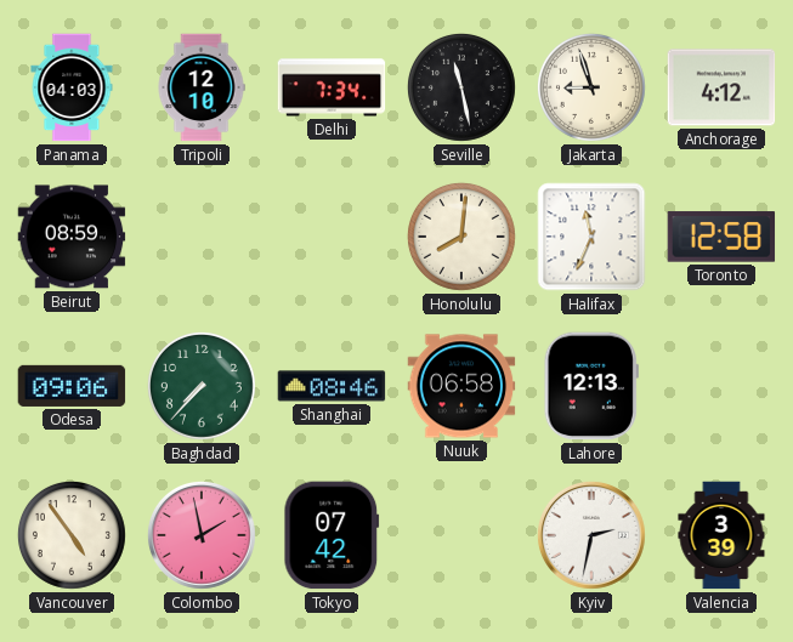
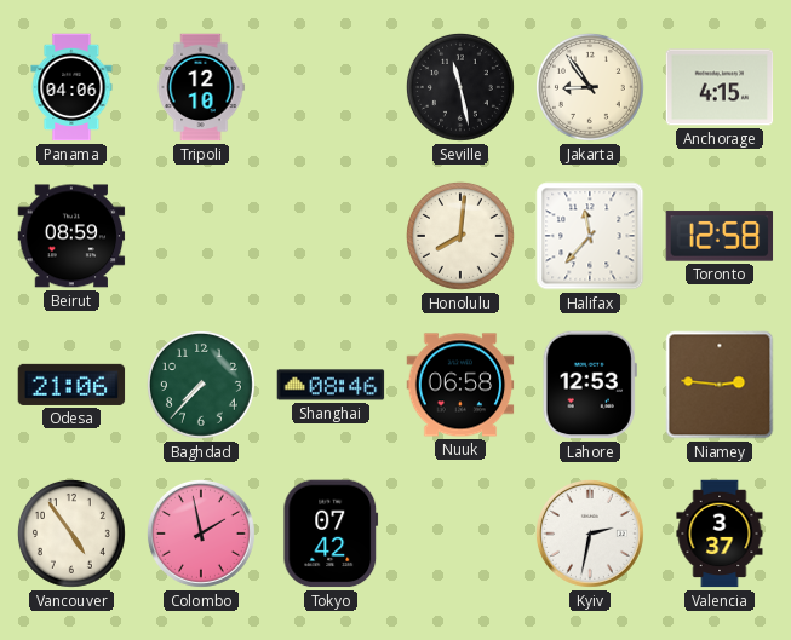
Panama: 04:03 -> 04:06
Delhi: 7:34 -> none
Jakarta: 8:57 -> 8:54
Anchorage: 4:12 -> 4:15
Halifax: 11:34 -> 11:37
Odesa: 09:06 -> 21:06
Lahore: 12:13 -> 12:53
Niamey: none -> 2:46
Valencia: 3:39 -> 3:37
